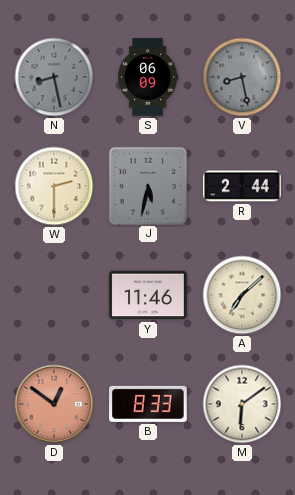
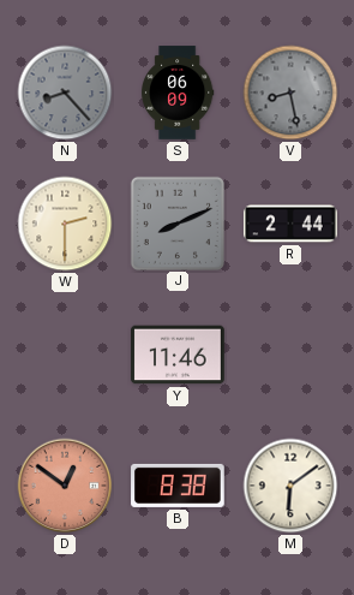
N: 8:28 -> 8:23
J: 5:32 -> 8:11
A: 7:08 -> none
B: 8:33 -> 8:38
